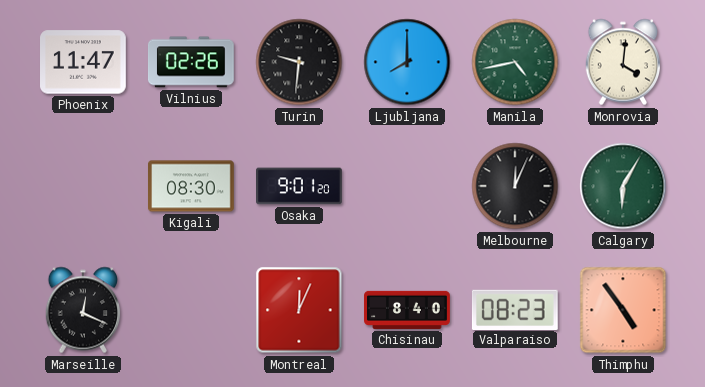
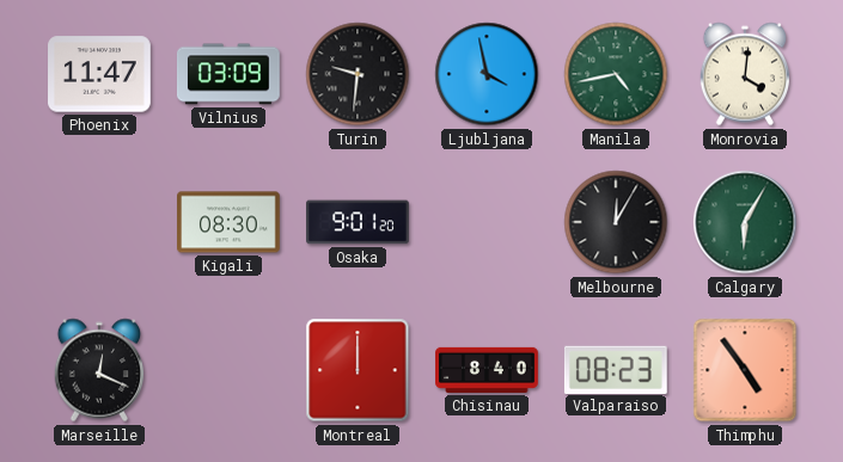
Vilnius: 02:26 -> 03:09
Ljubljana: 8:00 -> 3:58
Melbourne: 12:04 -> 12:05
Montreal: 12:04 -> 12:00
